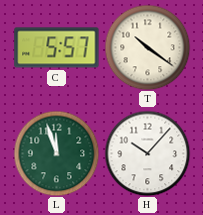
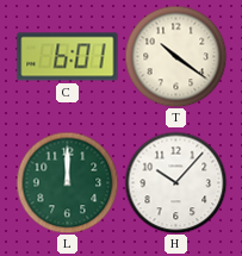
C: 5:57 -> 6:01
L: 11:57 -> 12:00
